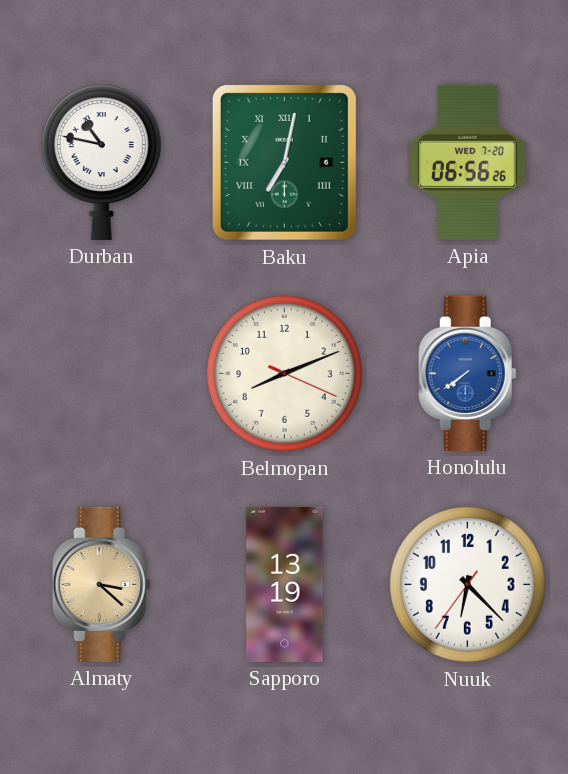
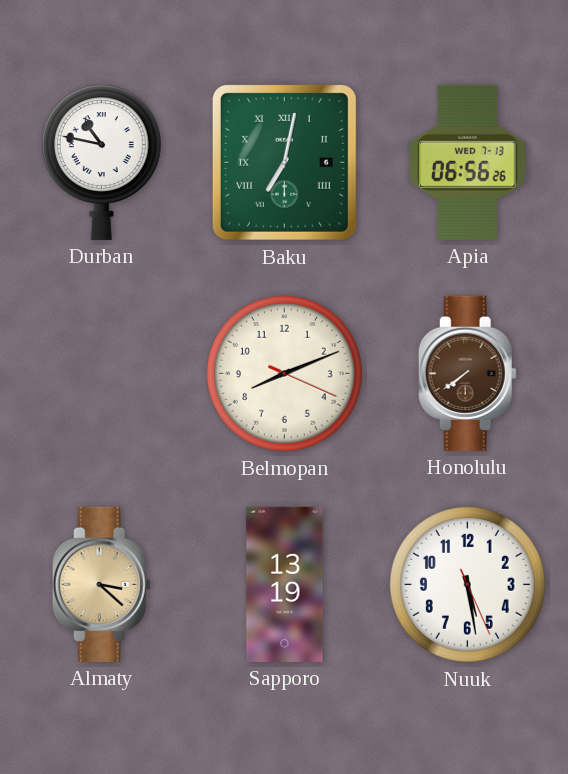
Apia date: WED 7-20 -> WED 7-13
Honolulu dial: blue -> brown
Nuuk: 6:22 -> 5:28
